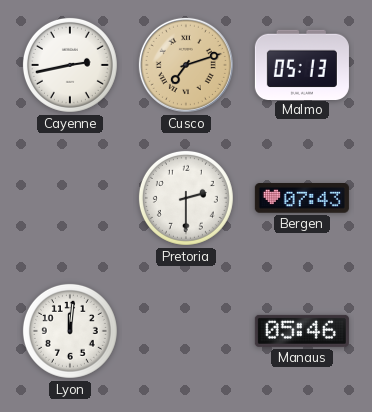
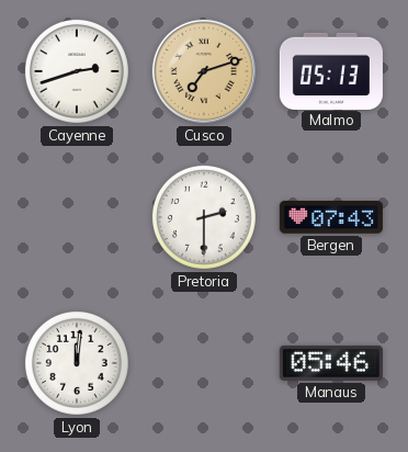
Cayenne: 2:43 -> 2:42
